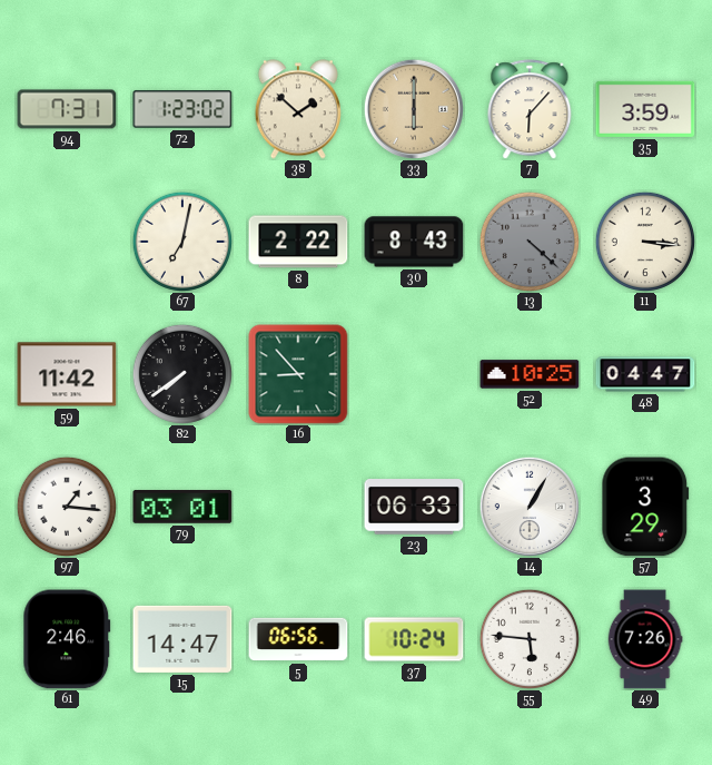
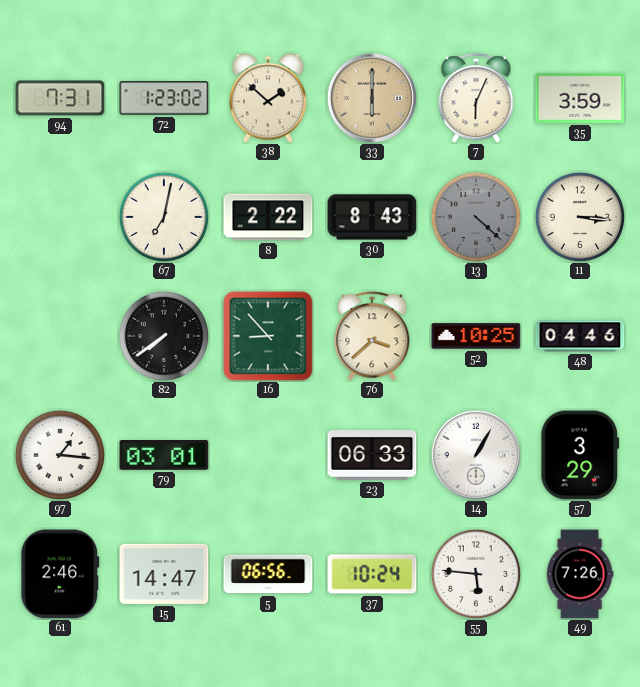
7: 6:07 -> 6:04
59: 11:42 -> none
76: none -> 3:38
48: 04:47 -> 04:46
